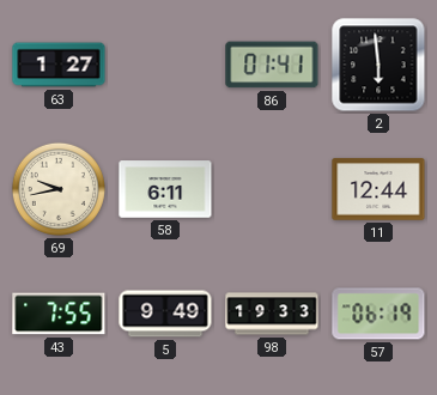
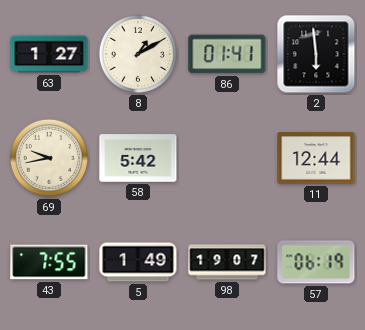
8: none -> 1:10
58: 6:11 -> 5:42
5: 9:49 -> 1:49
98: 19:33 -> 19:07
